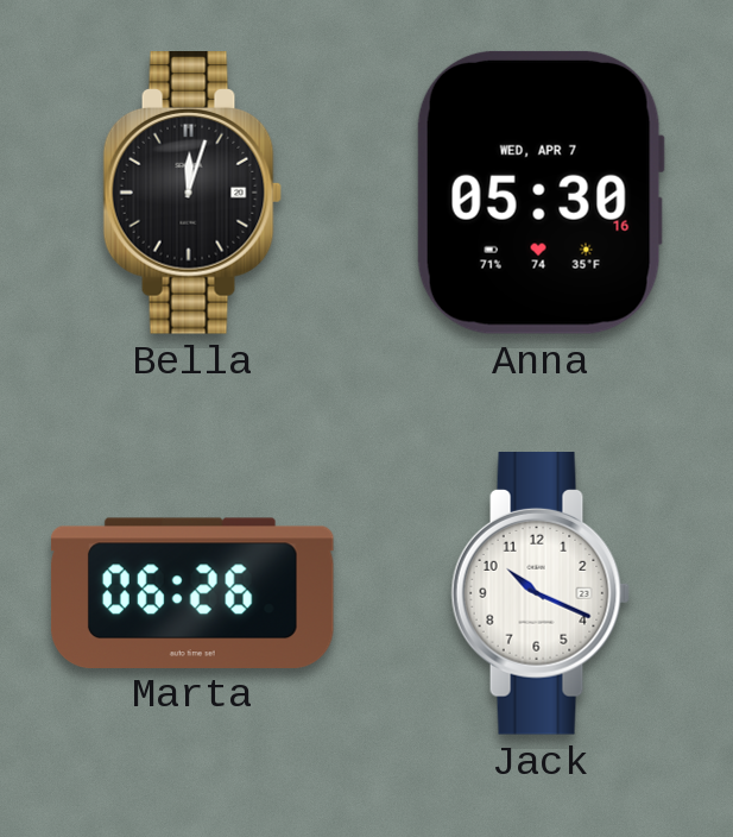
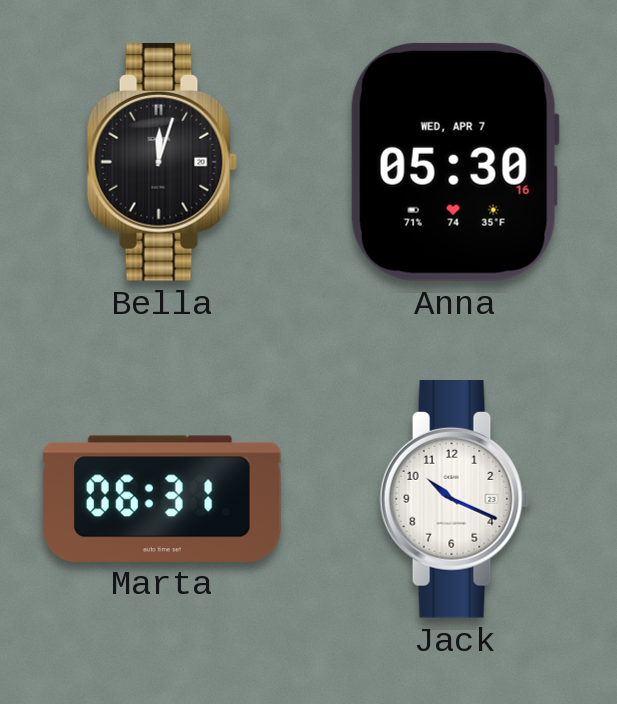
Marta: 06:26 -> 06:31
